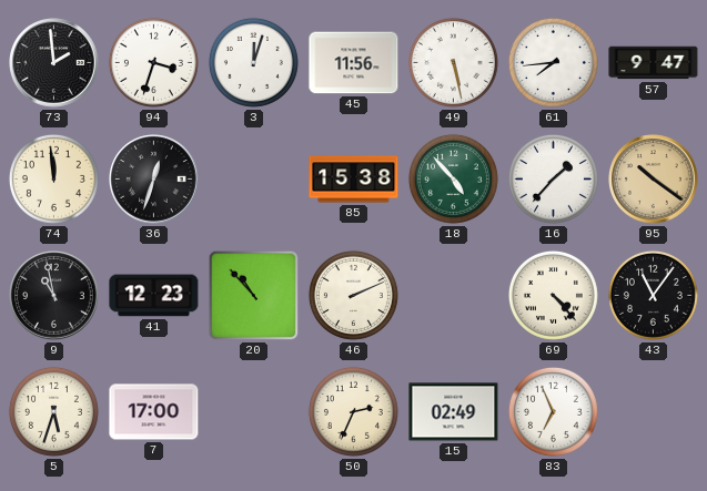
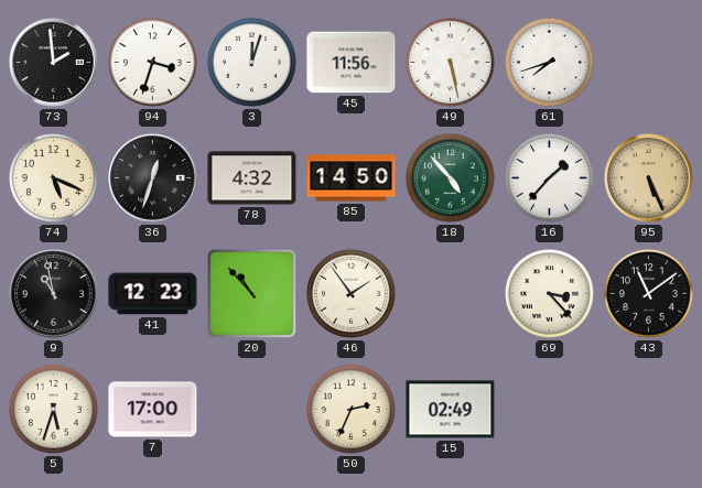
61: 7:44 -> 7:42
57: 9:47 -> none
74: 11:59 -> 5:19
78: none -> 4:32
85: 15:38 -> 14:50
95: 10:21 -> 5:26
46: 2:11 -> 1:54
69: 4:23 -> 3:23
43: 11:06 -> 11:09
83: 6:56 -> none
